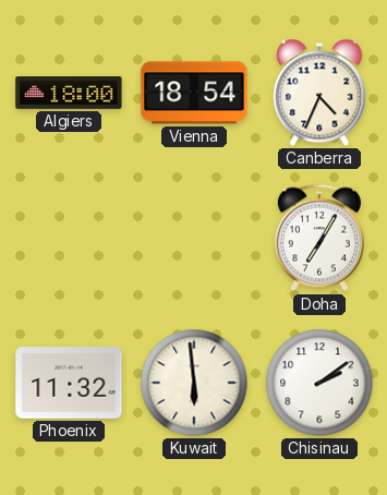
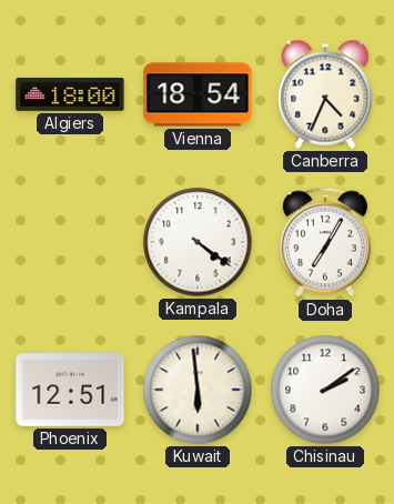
Kampala: none -> 4:21
Phoenix: 11:32 -> 12:51
